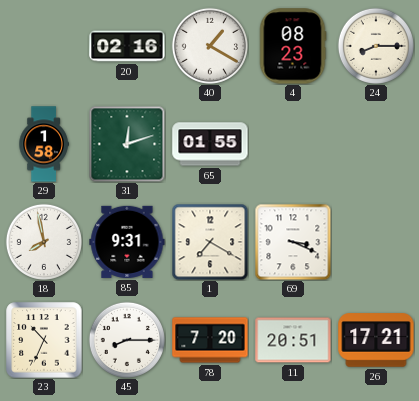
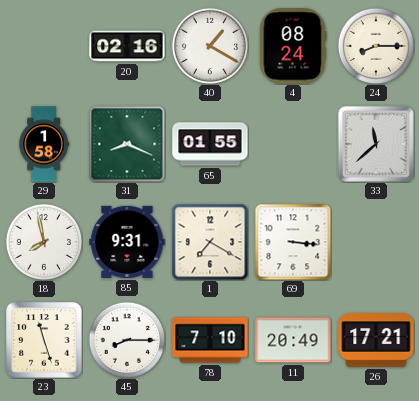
4: 08:23 -> 08:24
31: 12:12 -> 8:19
33: none -> 11:38
69: 3:19 -> 3:16
23: 10:34 -> 11:27
78: 7:20 -> 7:10
11: 20:51 -> 20:49
